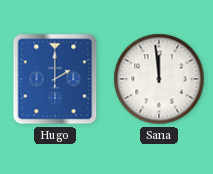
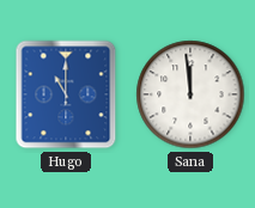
Hugo: 2:00 -> 11:00
